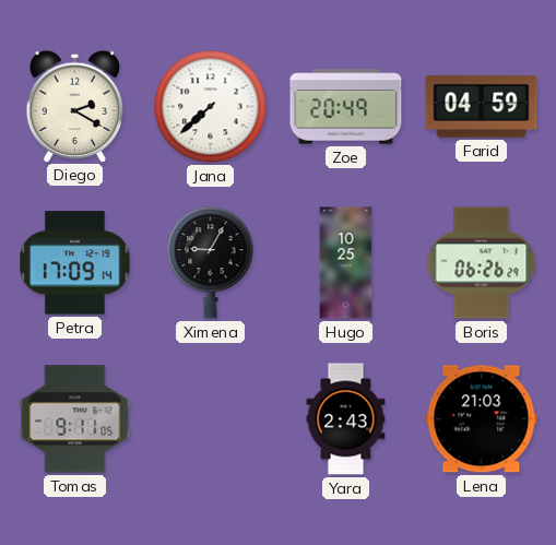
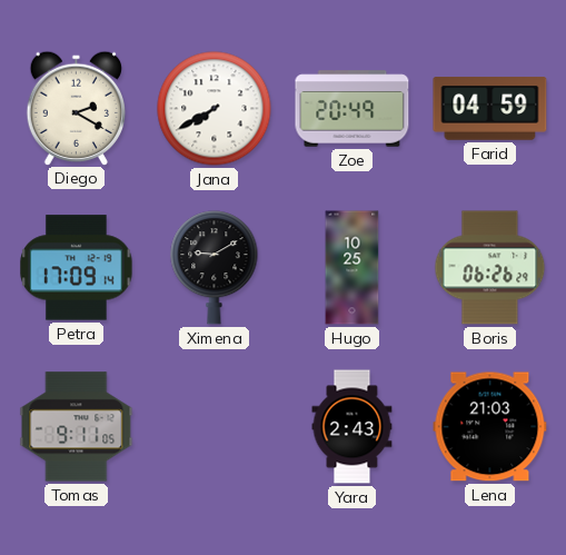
Jana: 7:38 -> 7:40
Ximena: 9:05 -> 9:10
